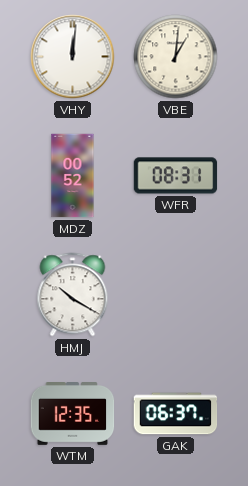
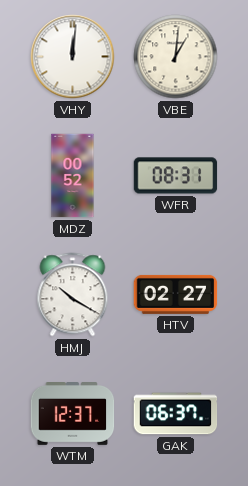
HTV: none -> 02:27
WTM: 12:35 -> 12:37
